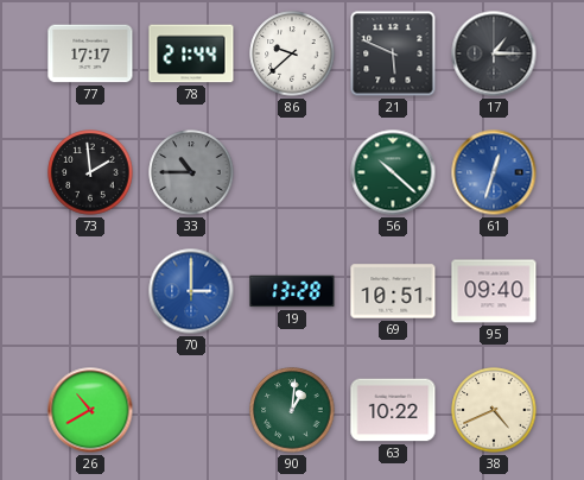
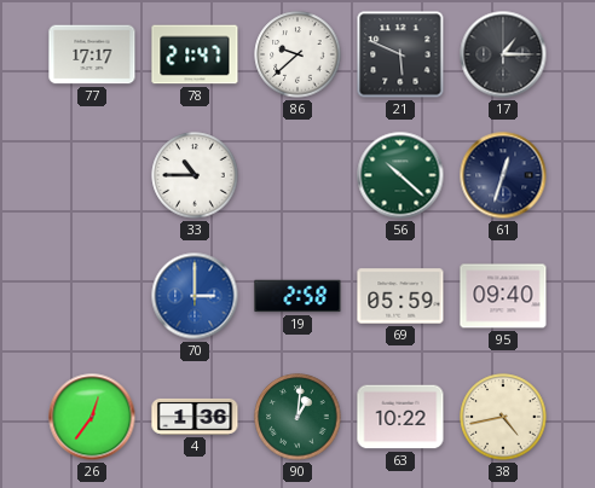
78: 21:44 -> 21:47
73: 1:59 -> none
33 dial: grey -> white
61 dial: blue -> navy
19: 13:28 -> 2:58
69: 10:51 -> 05:59
26: 10:40 -> 12:36
4: none -> 1:36
38: 4:41 -> 4:43
